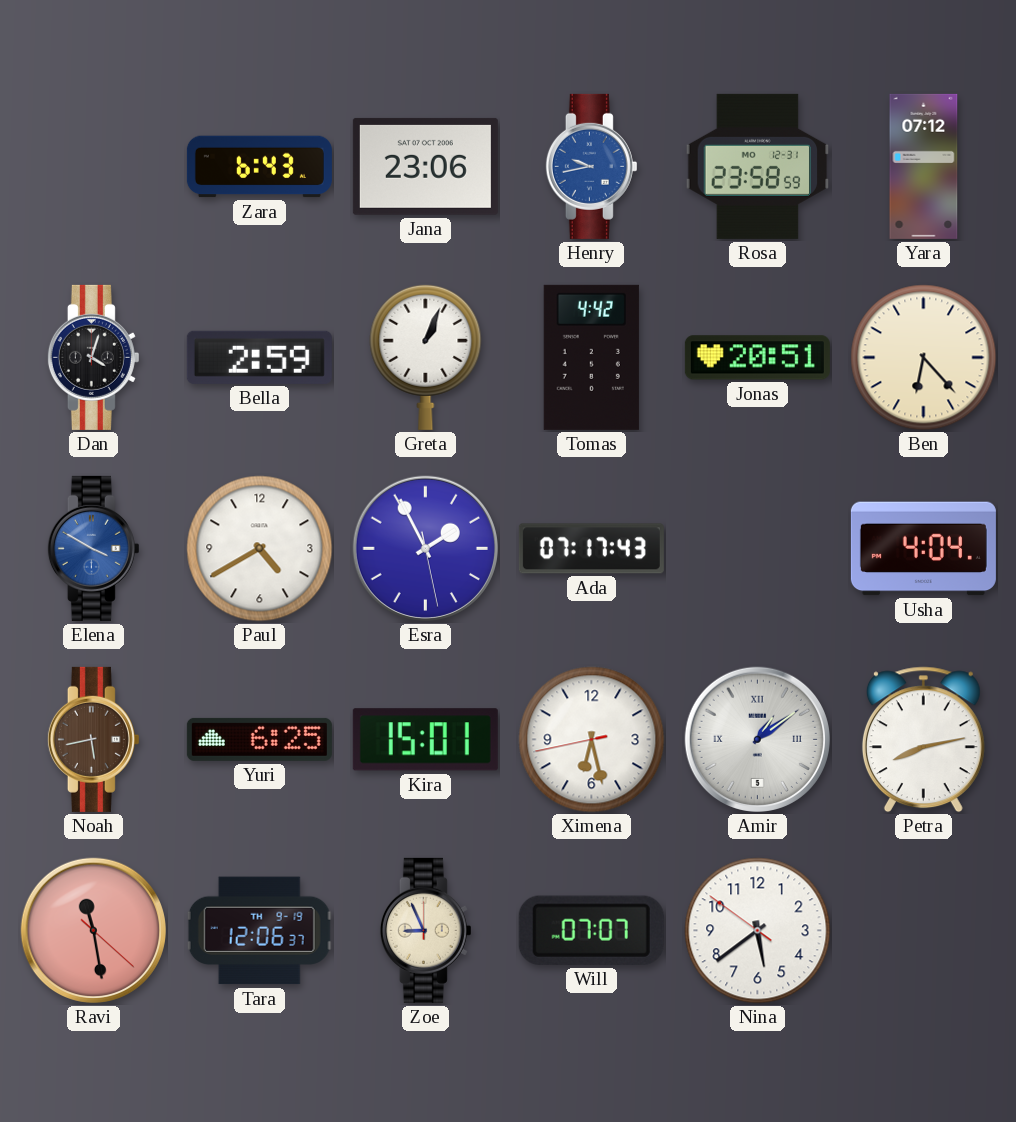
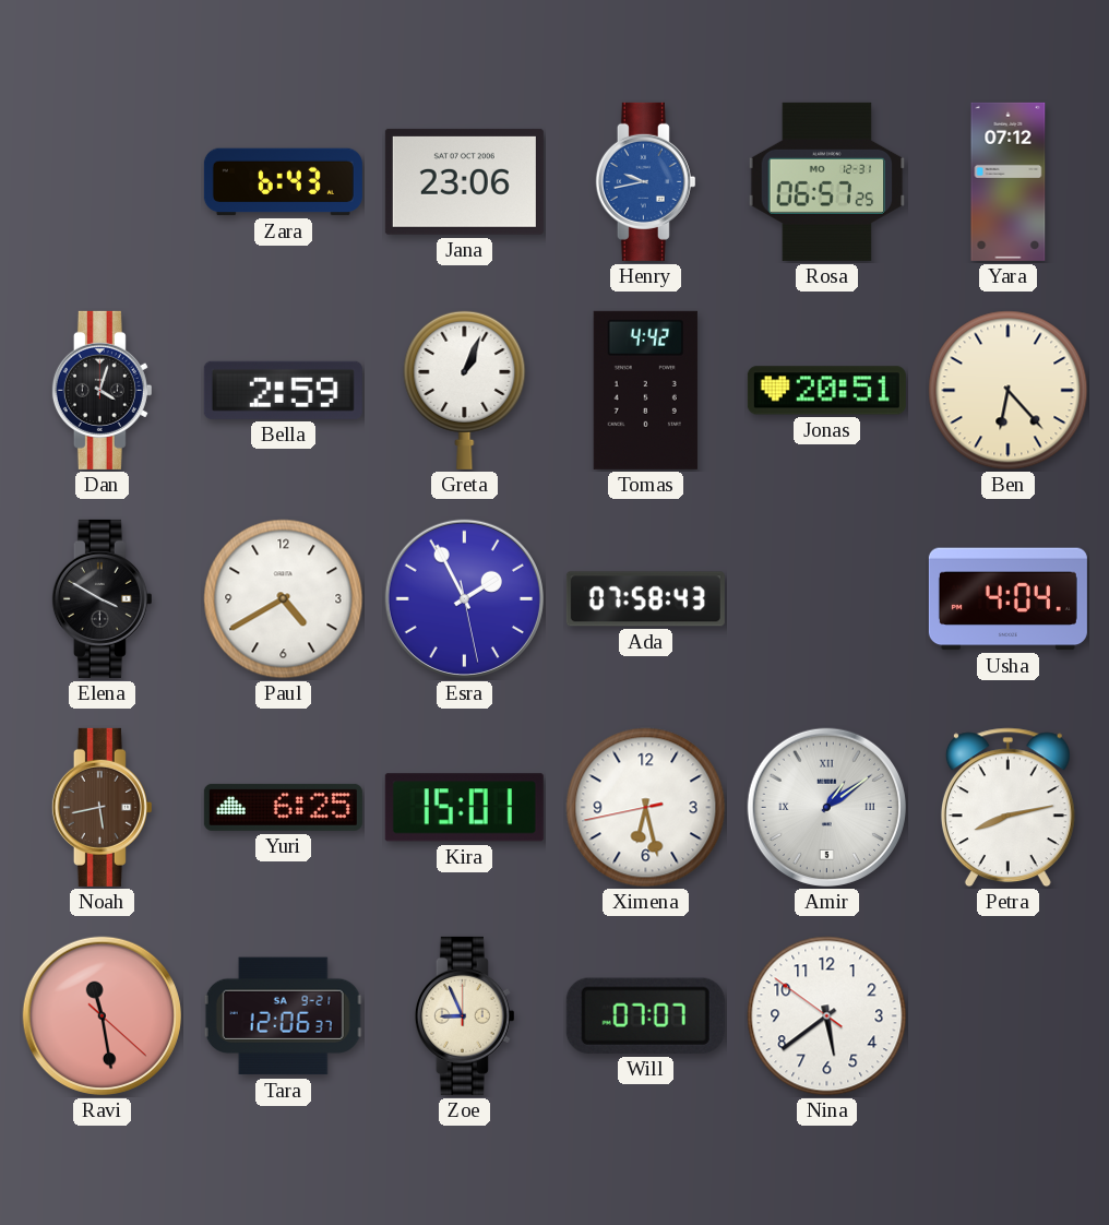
Rosa: 23:58 -> 06:57
Elena dial: blue -> black
Ada: 07:17 -> 07:58
Tara date: TH 9-19 -> SA 9-21
